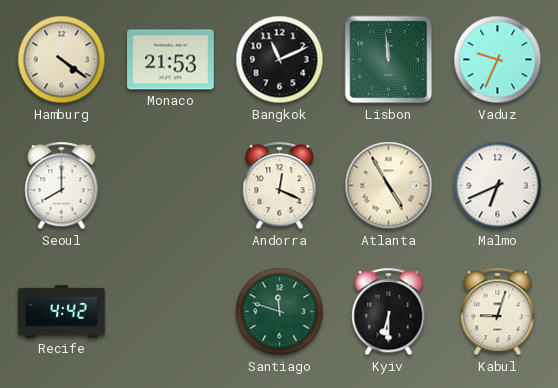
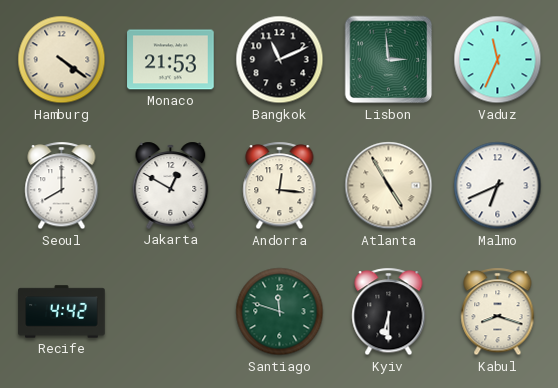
Lisbon: 11:59 -> 2:59
Vaduz: 9:34 -> 11:34
Jakarta: none -> 12:50
Andorra: 12:19 -> 12:16
Kabul: 9:03 -> 8:18
